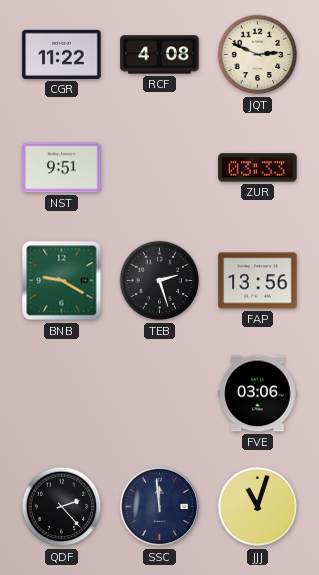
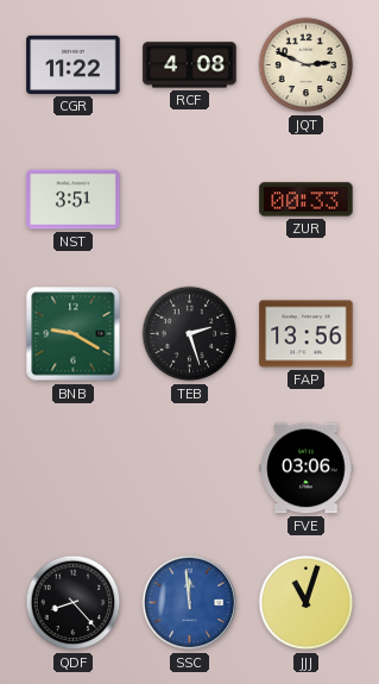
NST: 9:51 -> 3:51
ZUR: 03:33 -> 00:33
QDF: 2:23 -> 8:23
SSC dial: navy -> blue
